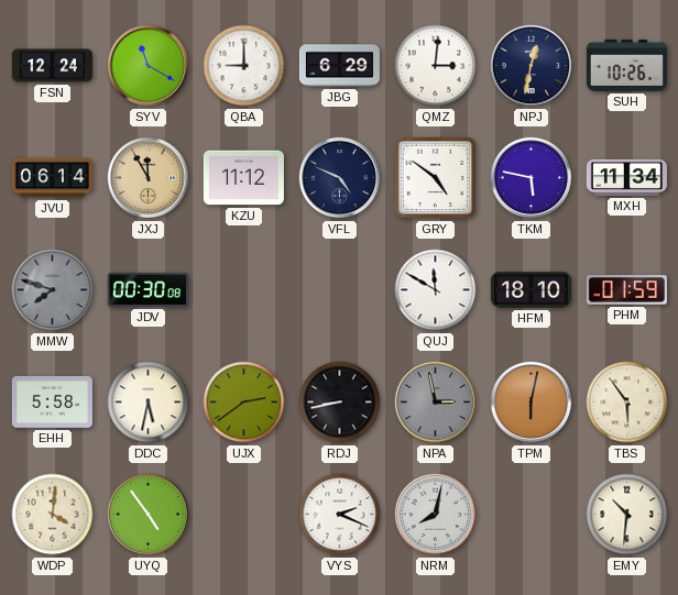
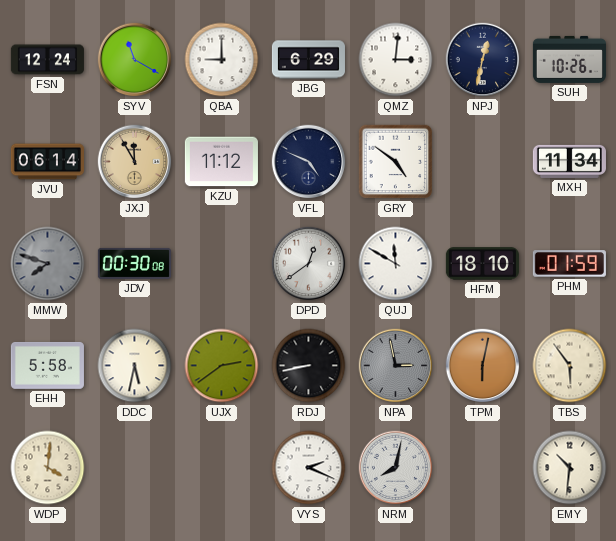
TKM: 5:47 -> none
DPD: none -> 12:39
UYQ: 4:54 -> none
